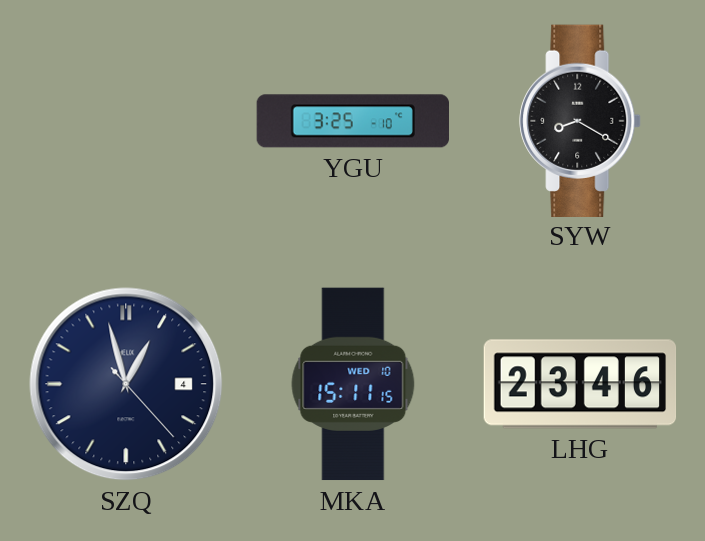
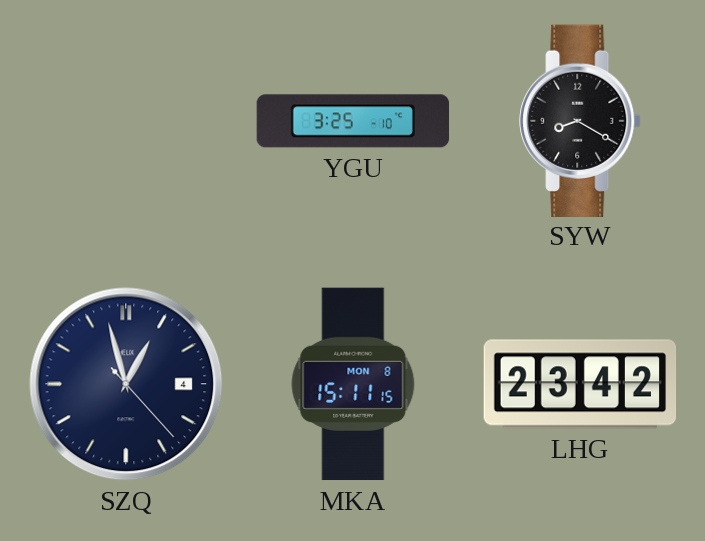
MKA date: WED 10 -> MON 8
LHG: 23:46 -> 23:42
